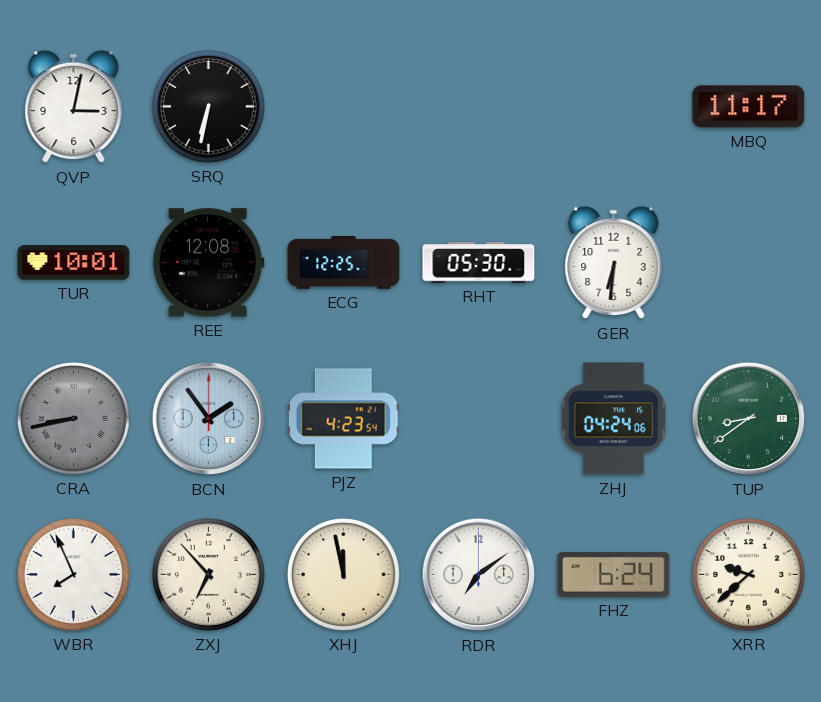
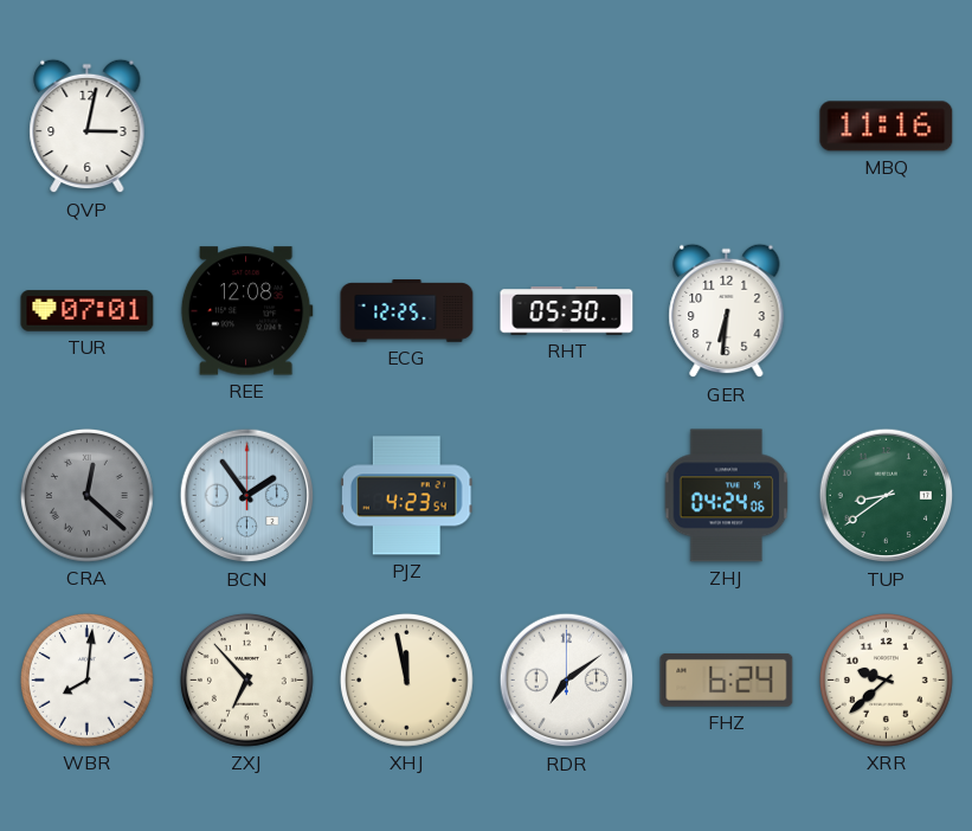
SRQ: 6:32 -> none
MBQ: 11:17 -> 11:16
TUR: 10:01 -> 07:01
CRA: 8:43 -> 12:22
WBR: 7:56 -> 8:01
